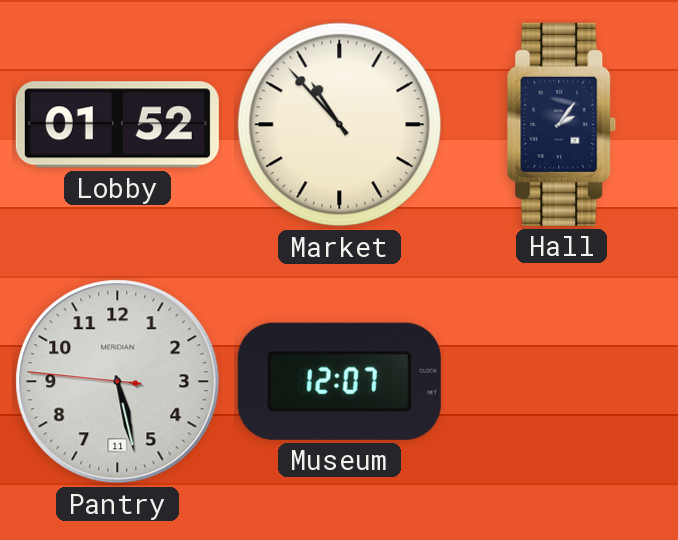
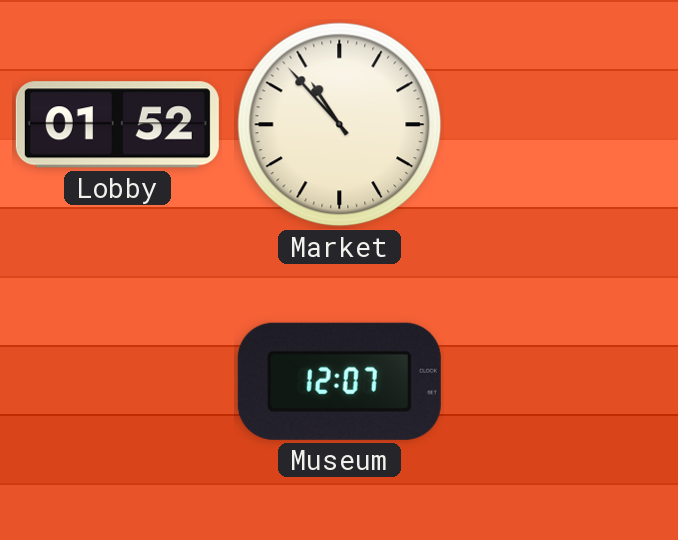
Hall: 2:06 -> none
Pantry: 5:27 -> none
